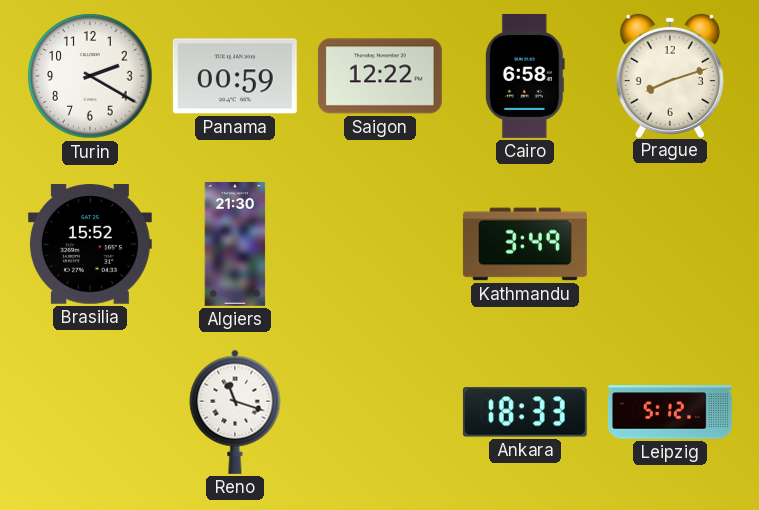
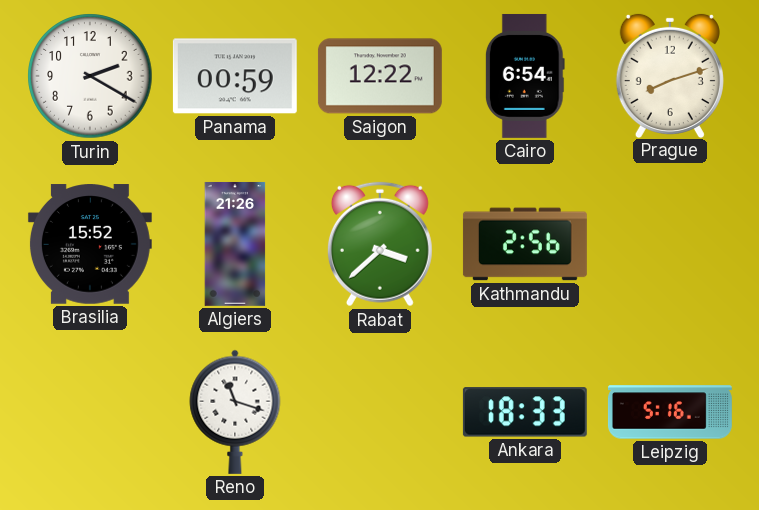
Cairo: 6:58 -> 6:54
Algiers: 21:30 -> 21:26
Rabat: none -> 3:38
Kathmandu: 3:49 -> 2:56
Leipzig: 5:12 -> 5:16
